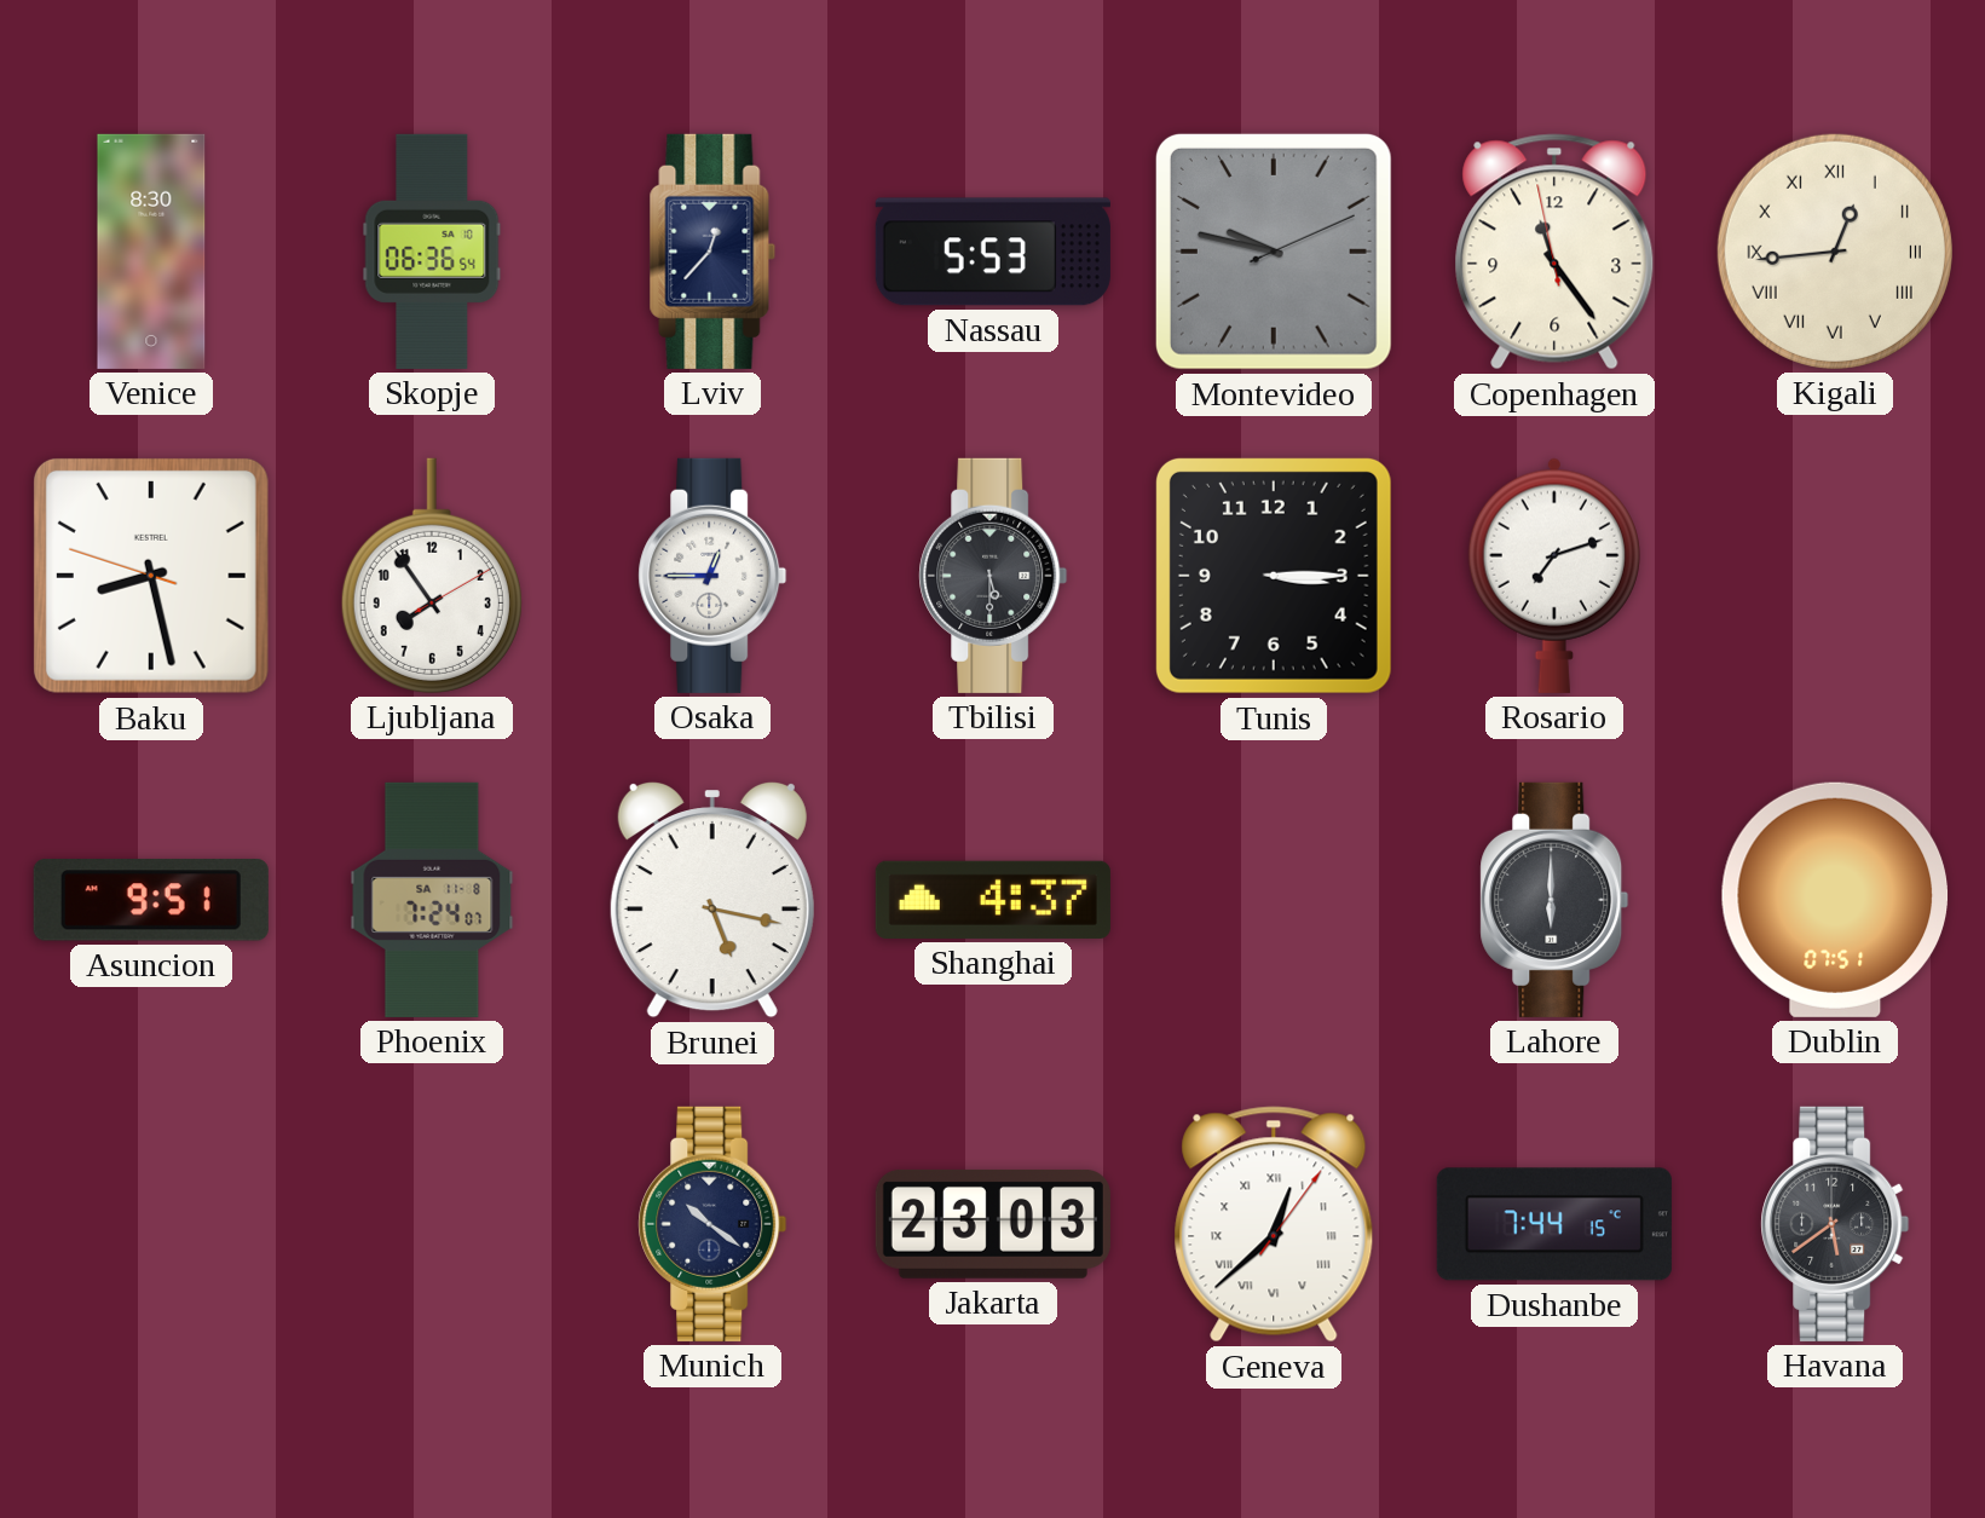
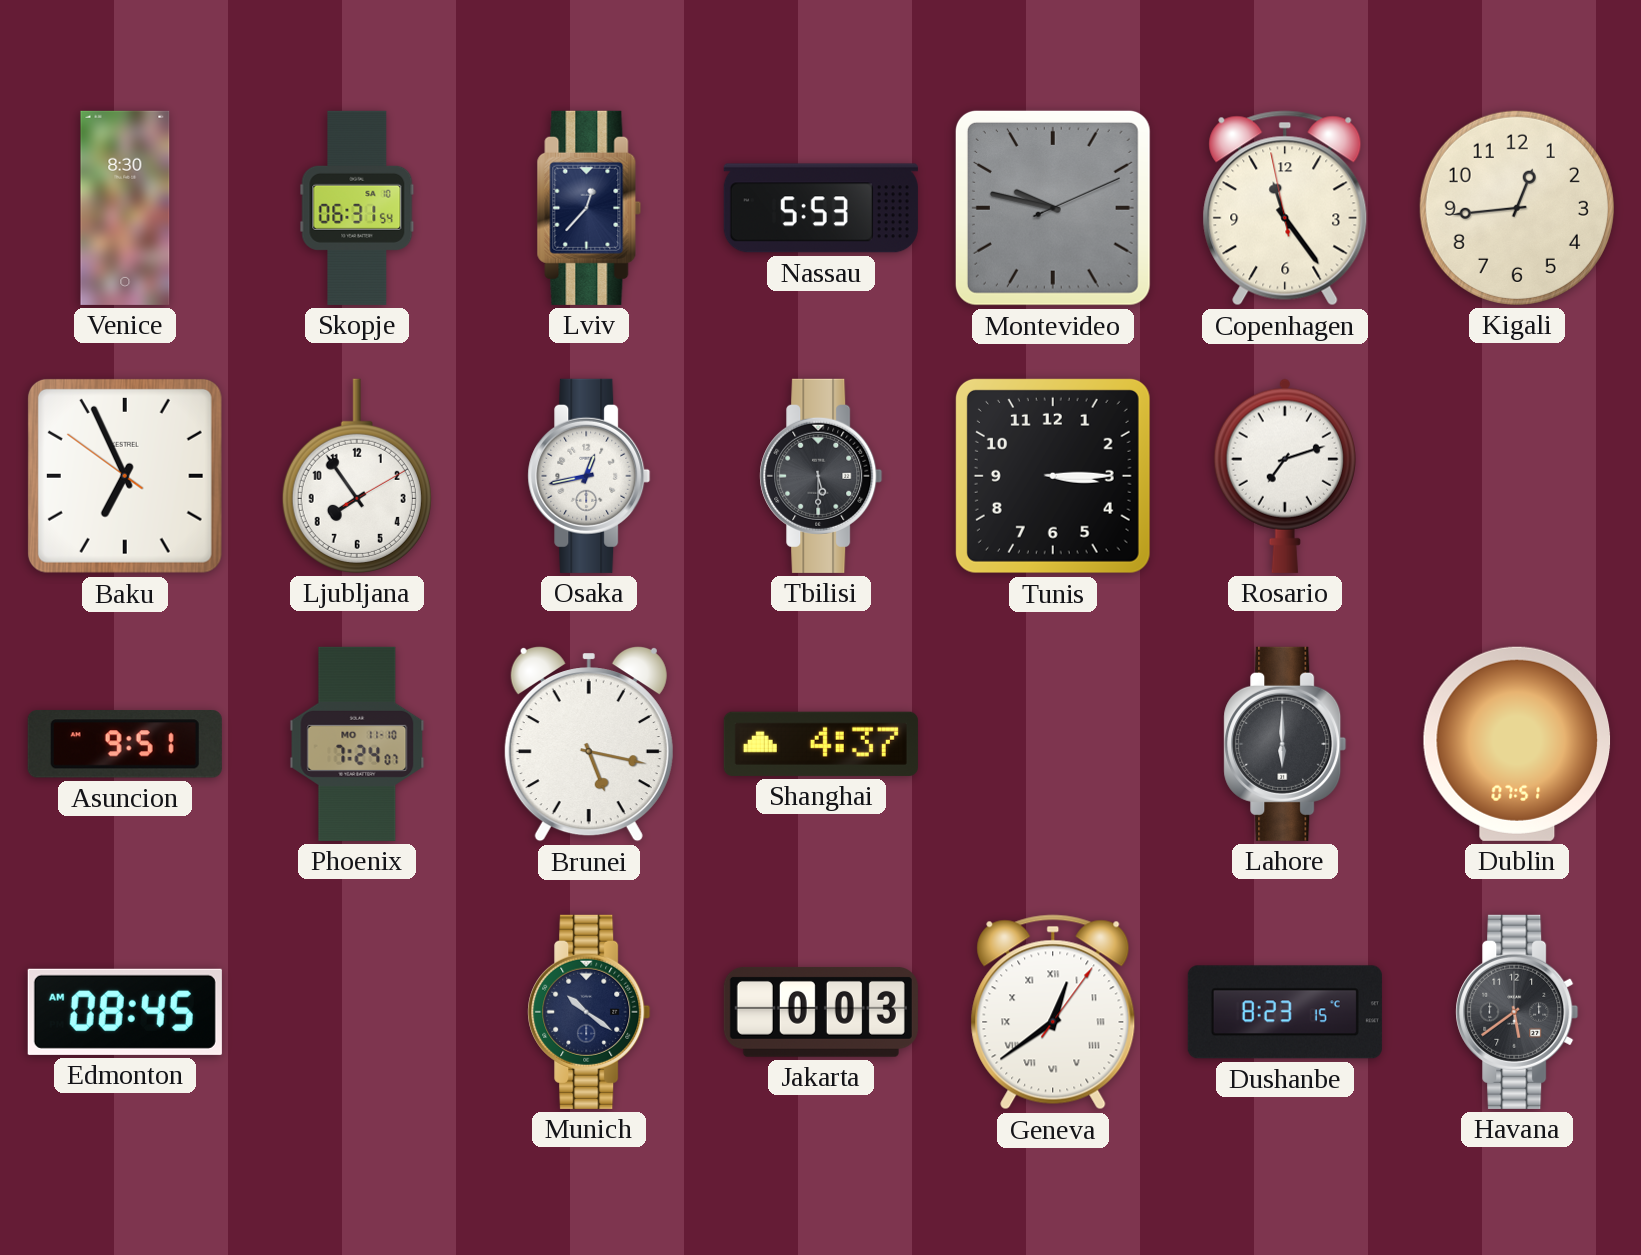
Skopje: 06:36 -> 06:31
Kigali numerals: Roman -> Arabic
Baku: 8:27 -> 6:55
Osaka: 12:45 -> 12:43
Phoenix date: SA 11-8 -> MO 11-10
Edmonton: none -> 08:45
Jakarta: 23:03 -> 0:03
Geneva: 12:38 -> 12:39
Dushanbe: 7:44 -> 8:23
